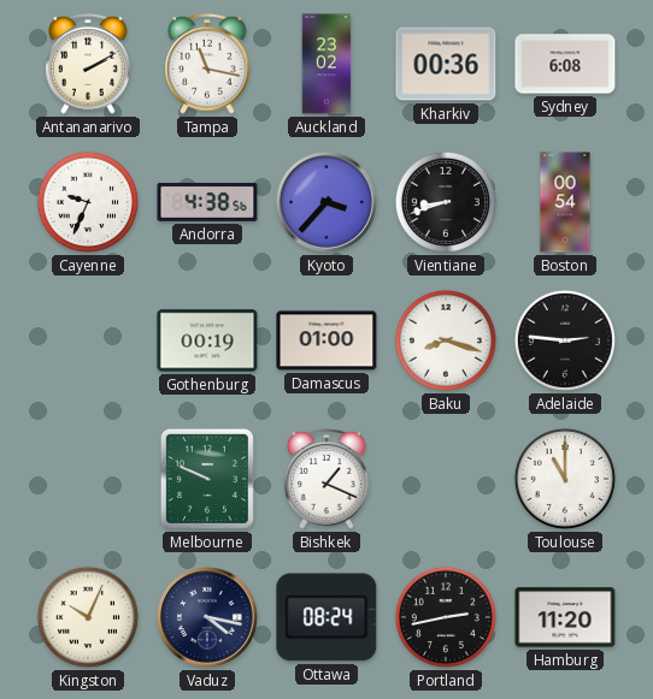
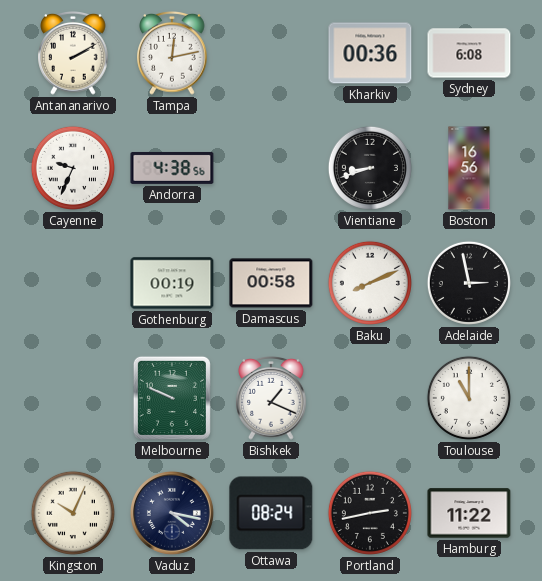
Tampa: 11:17 -> 12:13
Auckland: 23:02 -> none
Kyoto: 3:37 -> none
Boston: 00:54 -> 16:56
Damascus: 01:00 -> 00:58
Baku: 8:18 -> 8:11
Adelaide: 2:46 -> 2:58
Hamburg: 11:20 -> 11:22
